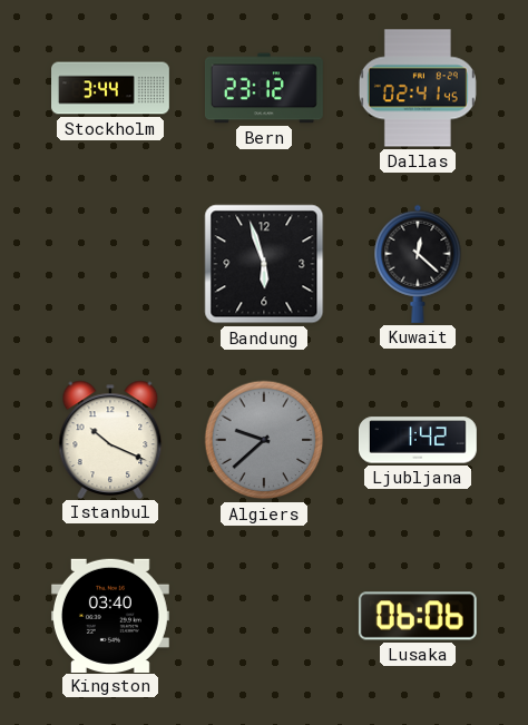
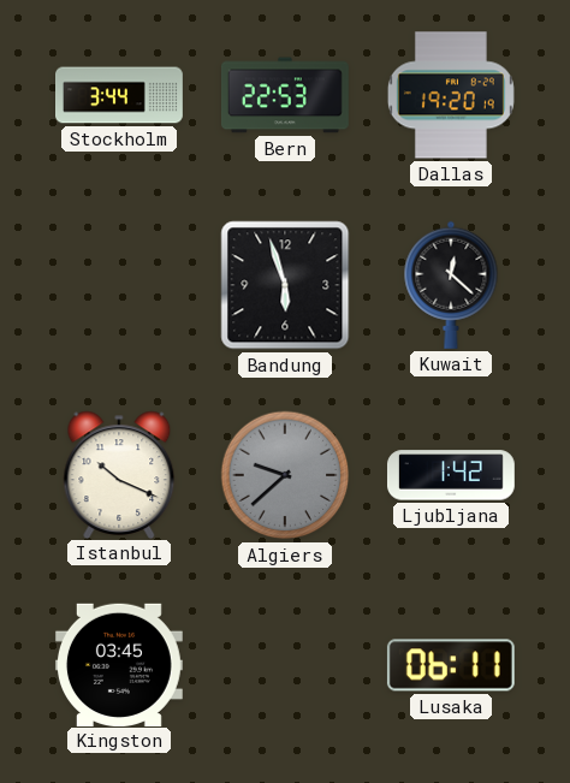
Bern: 23:12 -> 22:53
Dallas: 02:41 -> 19:20
Kingston: 03:40 -> 03:45
Lusaka: 06:06 -> 06:11
